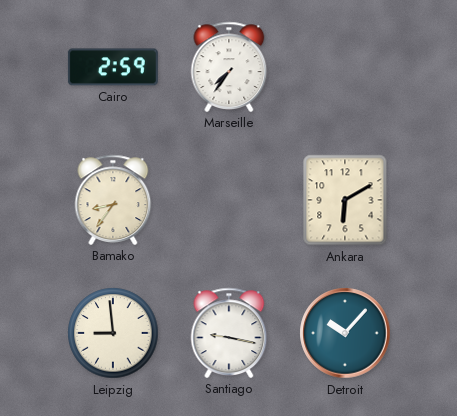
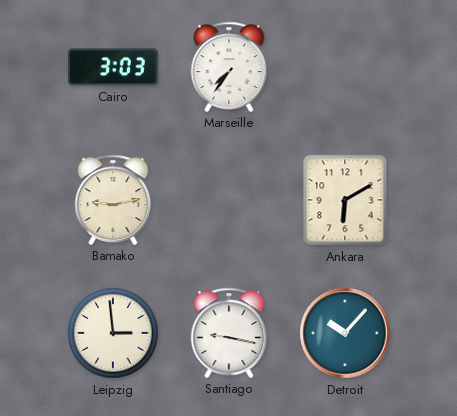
Cairo: 2:59 -> 3:03
Bamako: 8:36 -> 9:13
Leipzig: 8:59 -> 2:59
